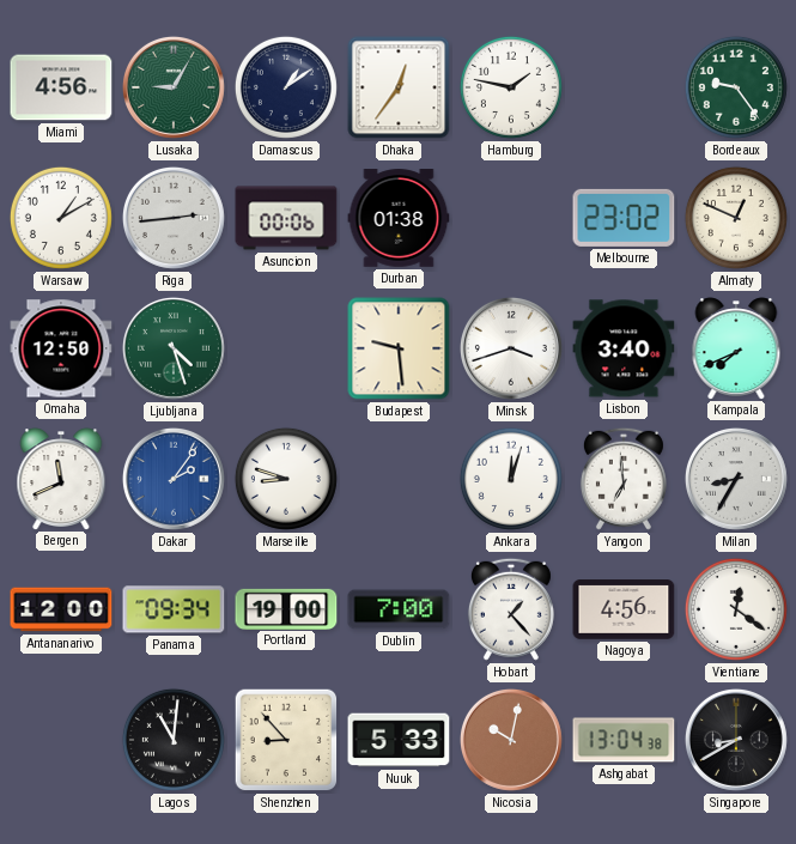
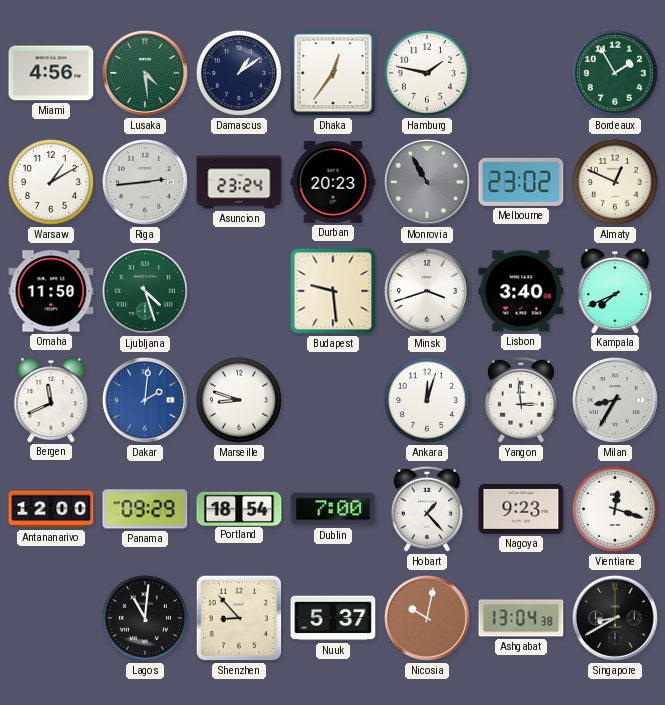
Lusaka: 9:05 -> 4:29
Bordeaux: 9:24 -> 1:55
Asuncion: 00:06 -> 23:24
Durban: 01:38 -> 20:23
Monrovia: none -> 10:55
Omaha: 12:50 -> 11:50
Dakar: 2:06 -> 2:01
Yangon: 6:59 -> 2:59
Panama: 09:34 -> 09:29
Portland: 19:00 -> 18:54
Nagoya: 4:56 -> 9:23
Vientiane: 12:21 -> 12:18
Nuuk: 5:33 -> 5:37
